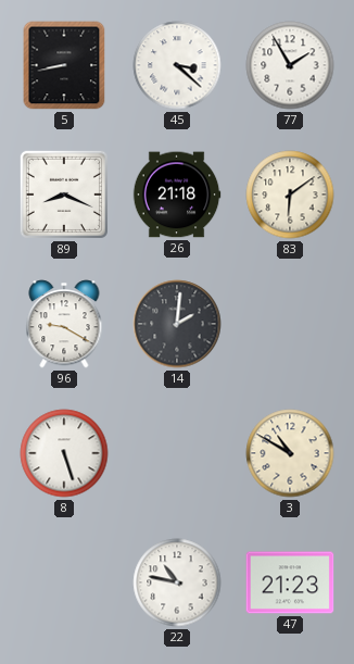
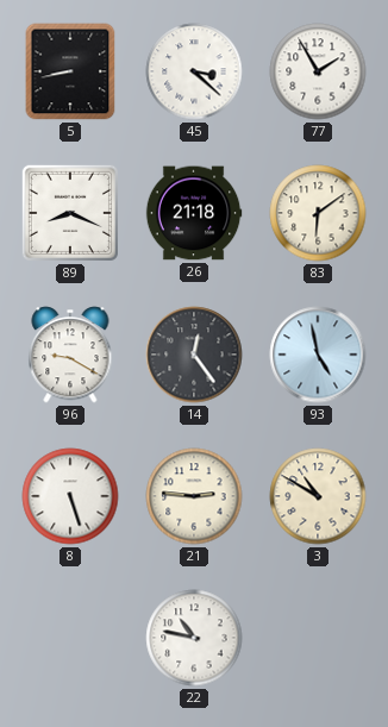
14: 2:01 -> 12:24
93: none -> 4:58
21: none -> 2:46
47: 21:23 -> none
